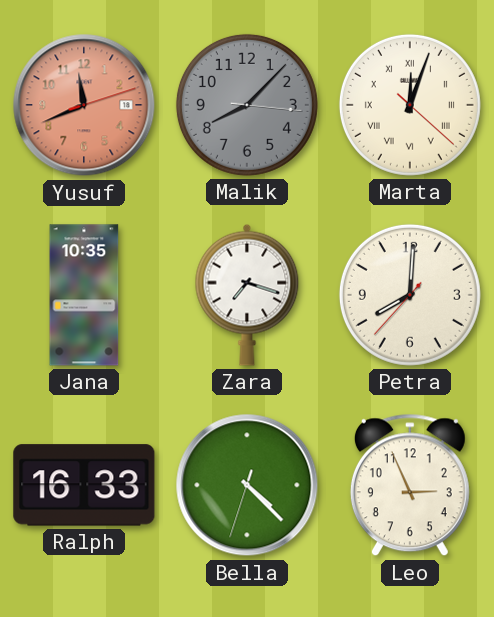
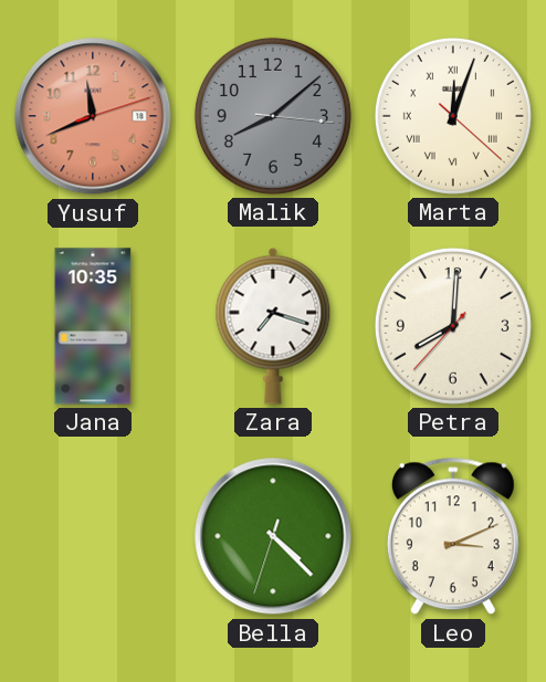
Malik: 8:07 -> 8:08
Ralph: 16:33 -> none
Leo: 2:56 -> 3:11
